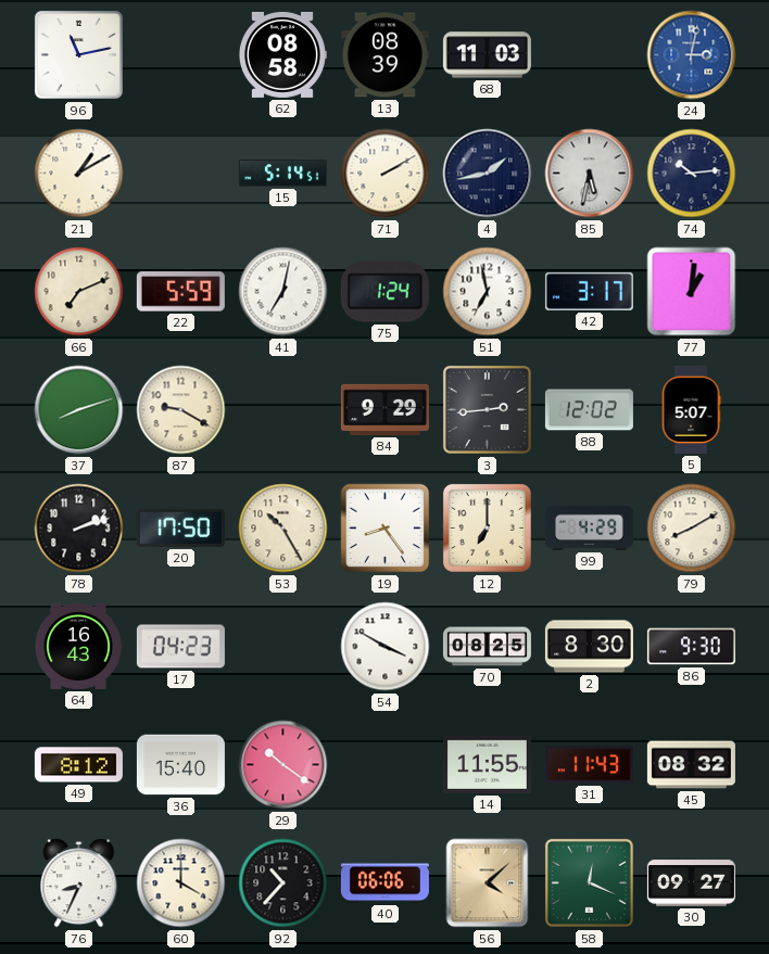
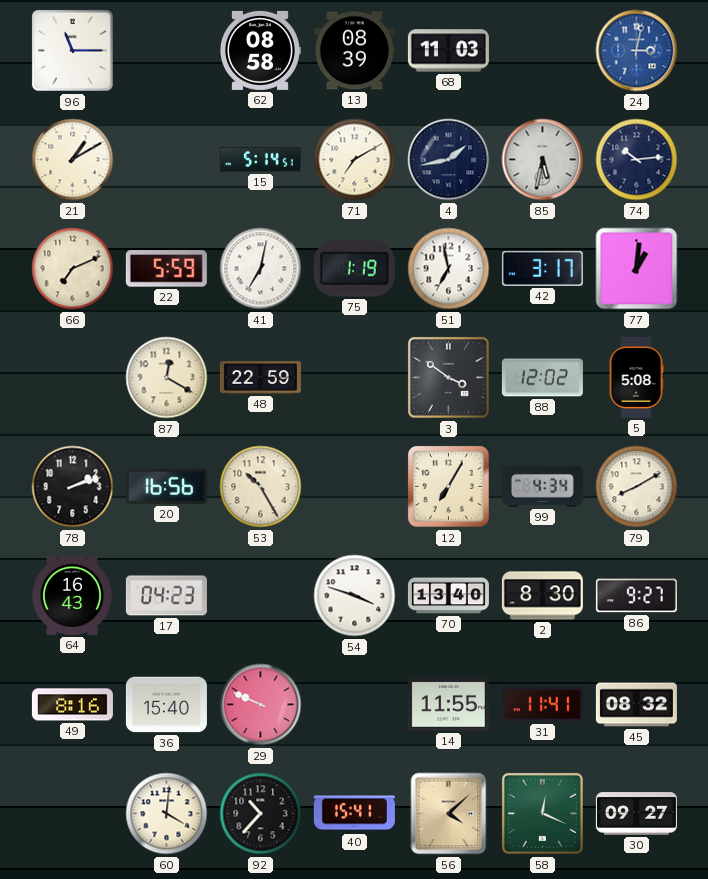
96: 11:13 -> 11:15
71: 2:10 -> 7:10
75: 1:24 -> 1:19
37: 8:12 -> none
87: 9:20 -> 12:20
48: none -> 22:59
84: 9:29 -> none
3: 2:44 -> 3:51
5: 5:07 -> 5:08
20: 17:50 -> 16:56
19: 8:24 -> none
12: 7:00 -> 7:05
99: 4:29 -> 4:34
54: 3:50 -> 3:48
70: 08:25 -> 13:40
86: 9:30 -> 9:27
49: 8:12 -> 8:16
29: 10:21 -> 9:49
31: 11:43 -> 11:41
76: 8:34 -> none
60: 4:00 -> 4:01
40: 06:06 -> 15:41
